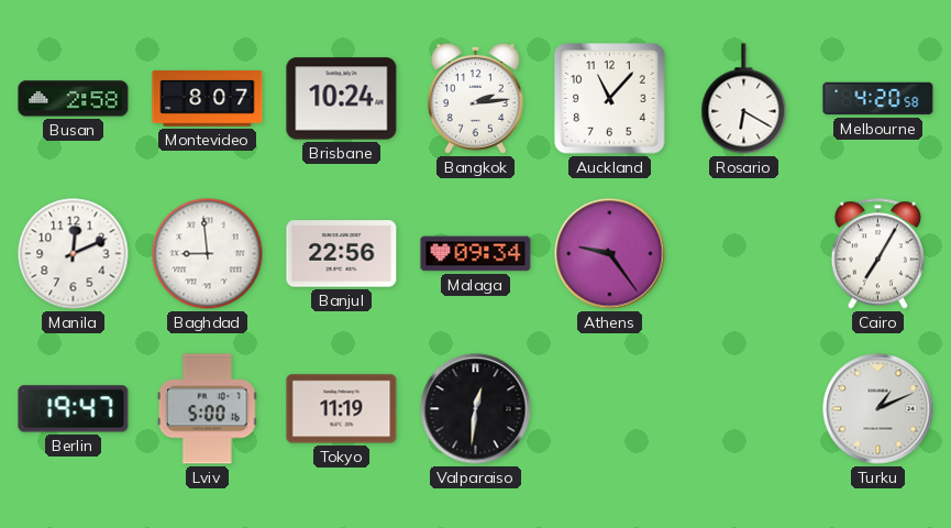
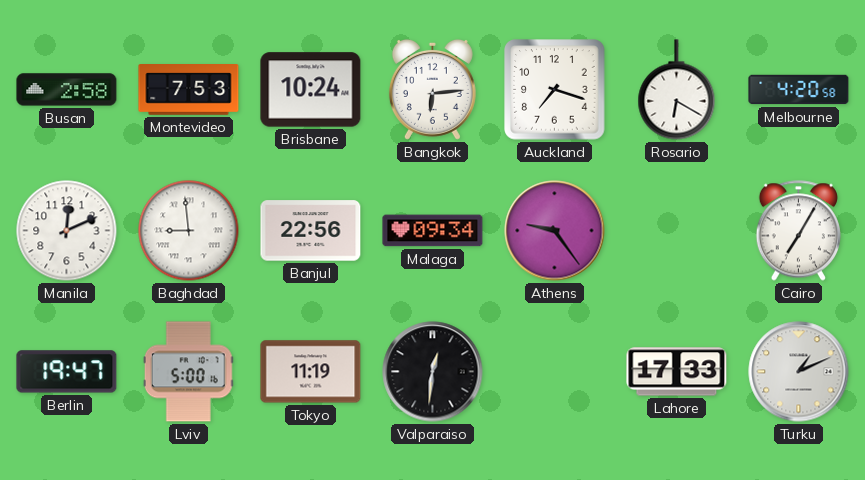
Montevideo: 8:07 -> 7:53
Bangkok: 2:14 -> 6:14
Auckland: 11:07 -> 7:18
Lahore: none -> 17:33
